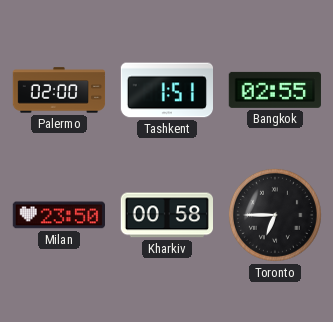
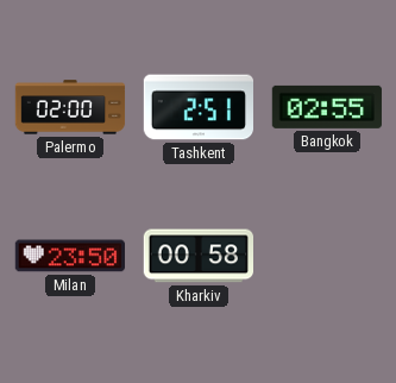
Tashkent: 1:51 -> 2:51
Toronto: 6:45 -> none
